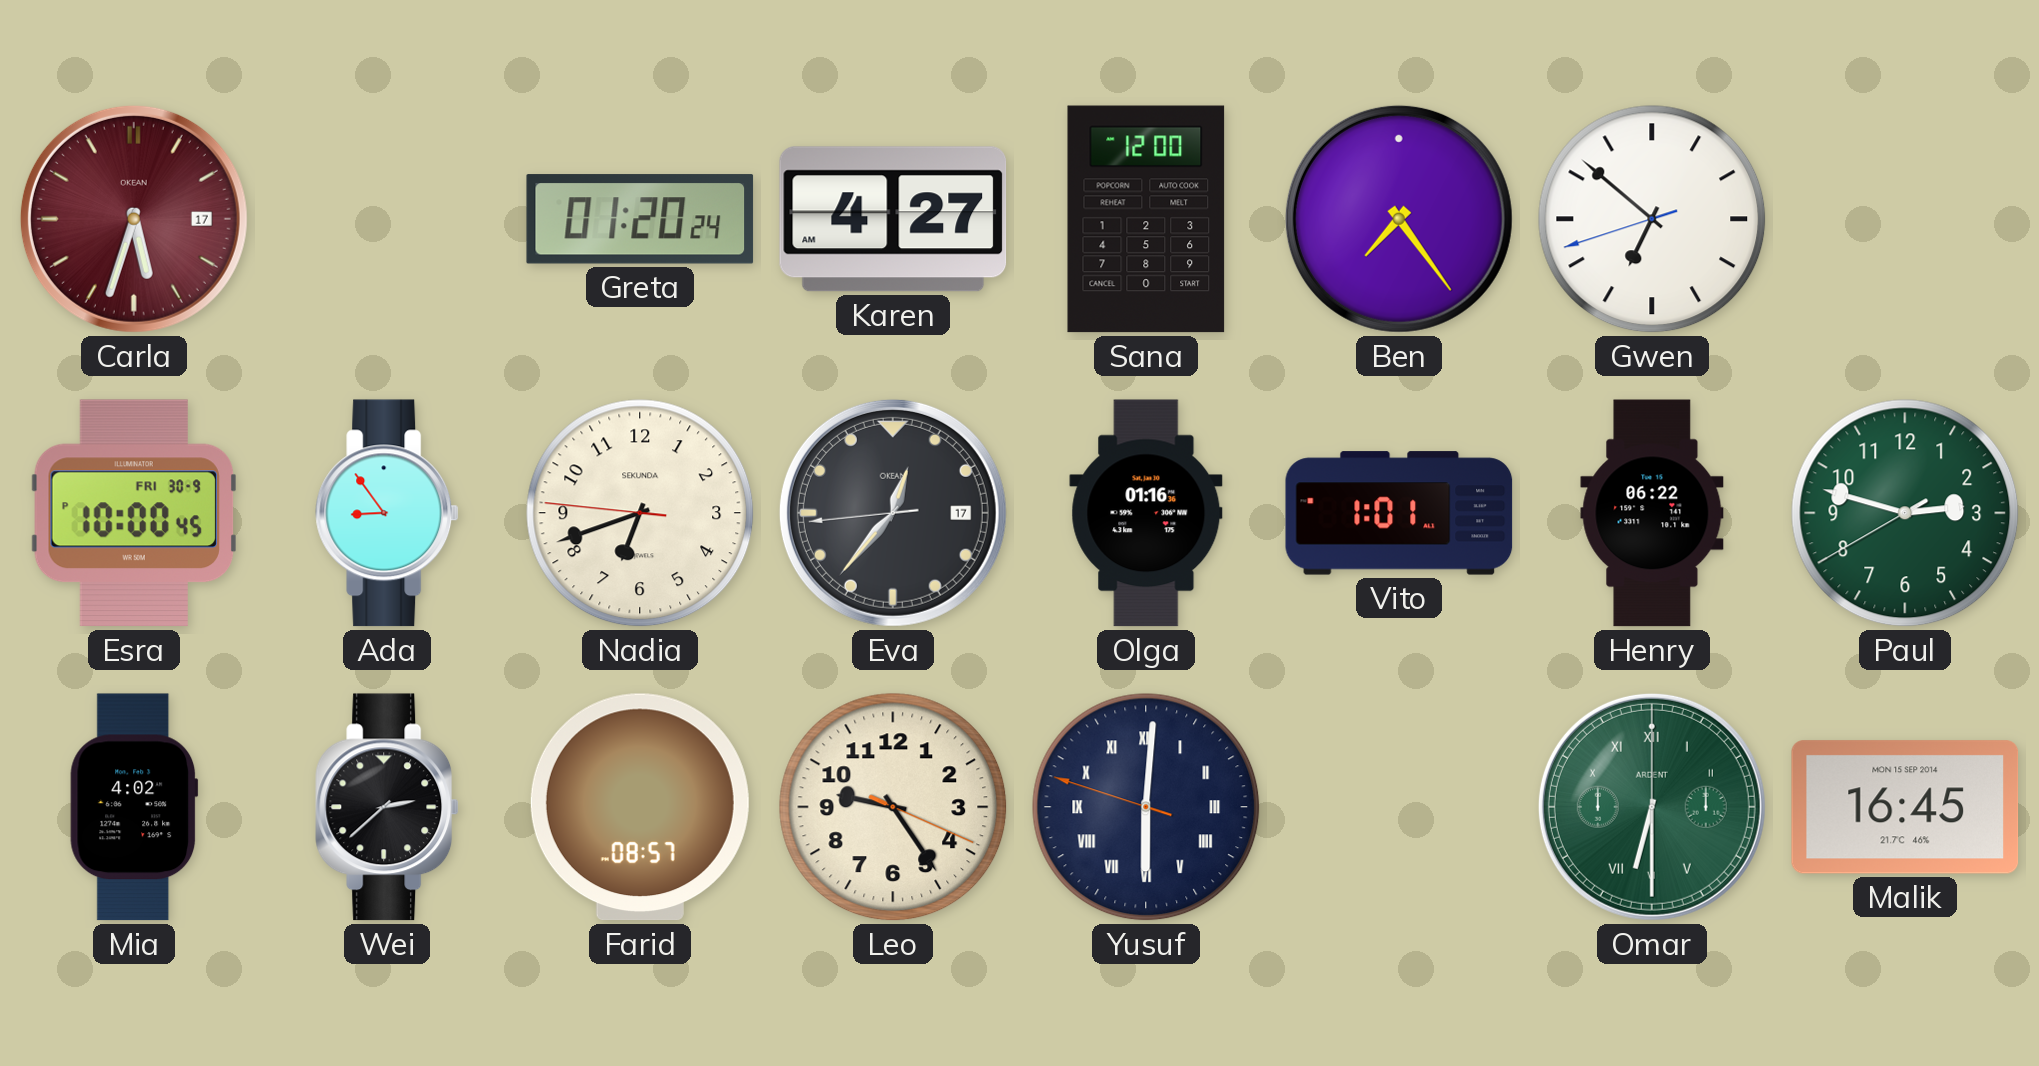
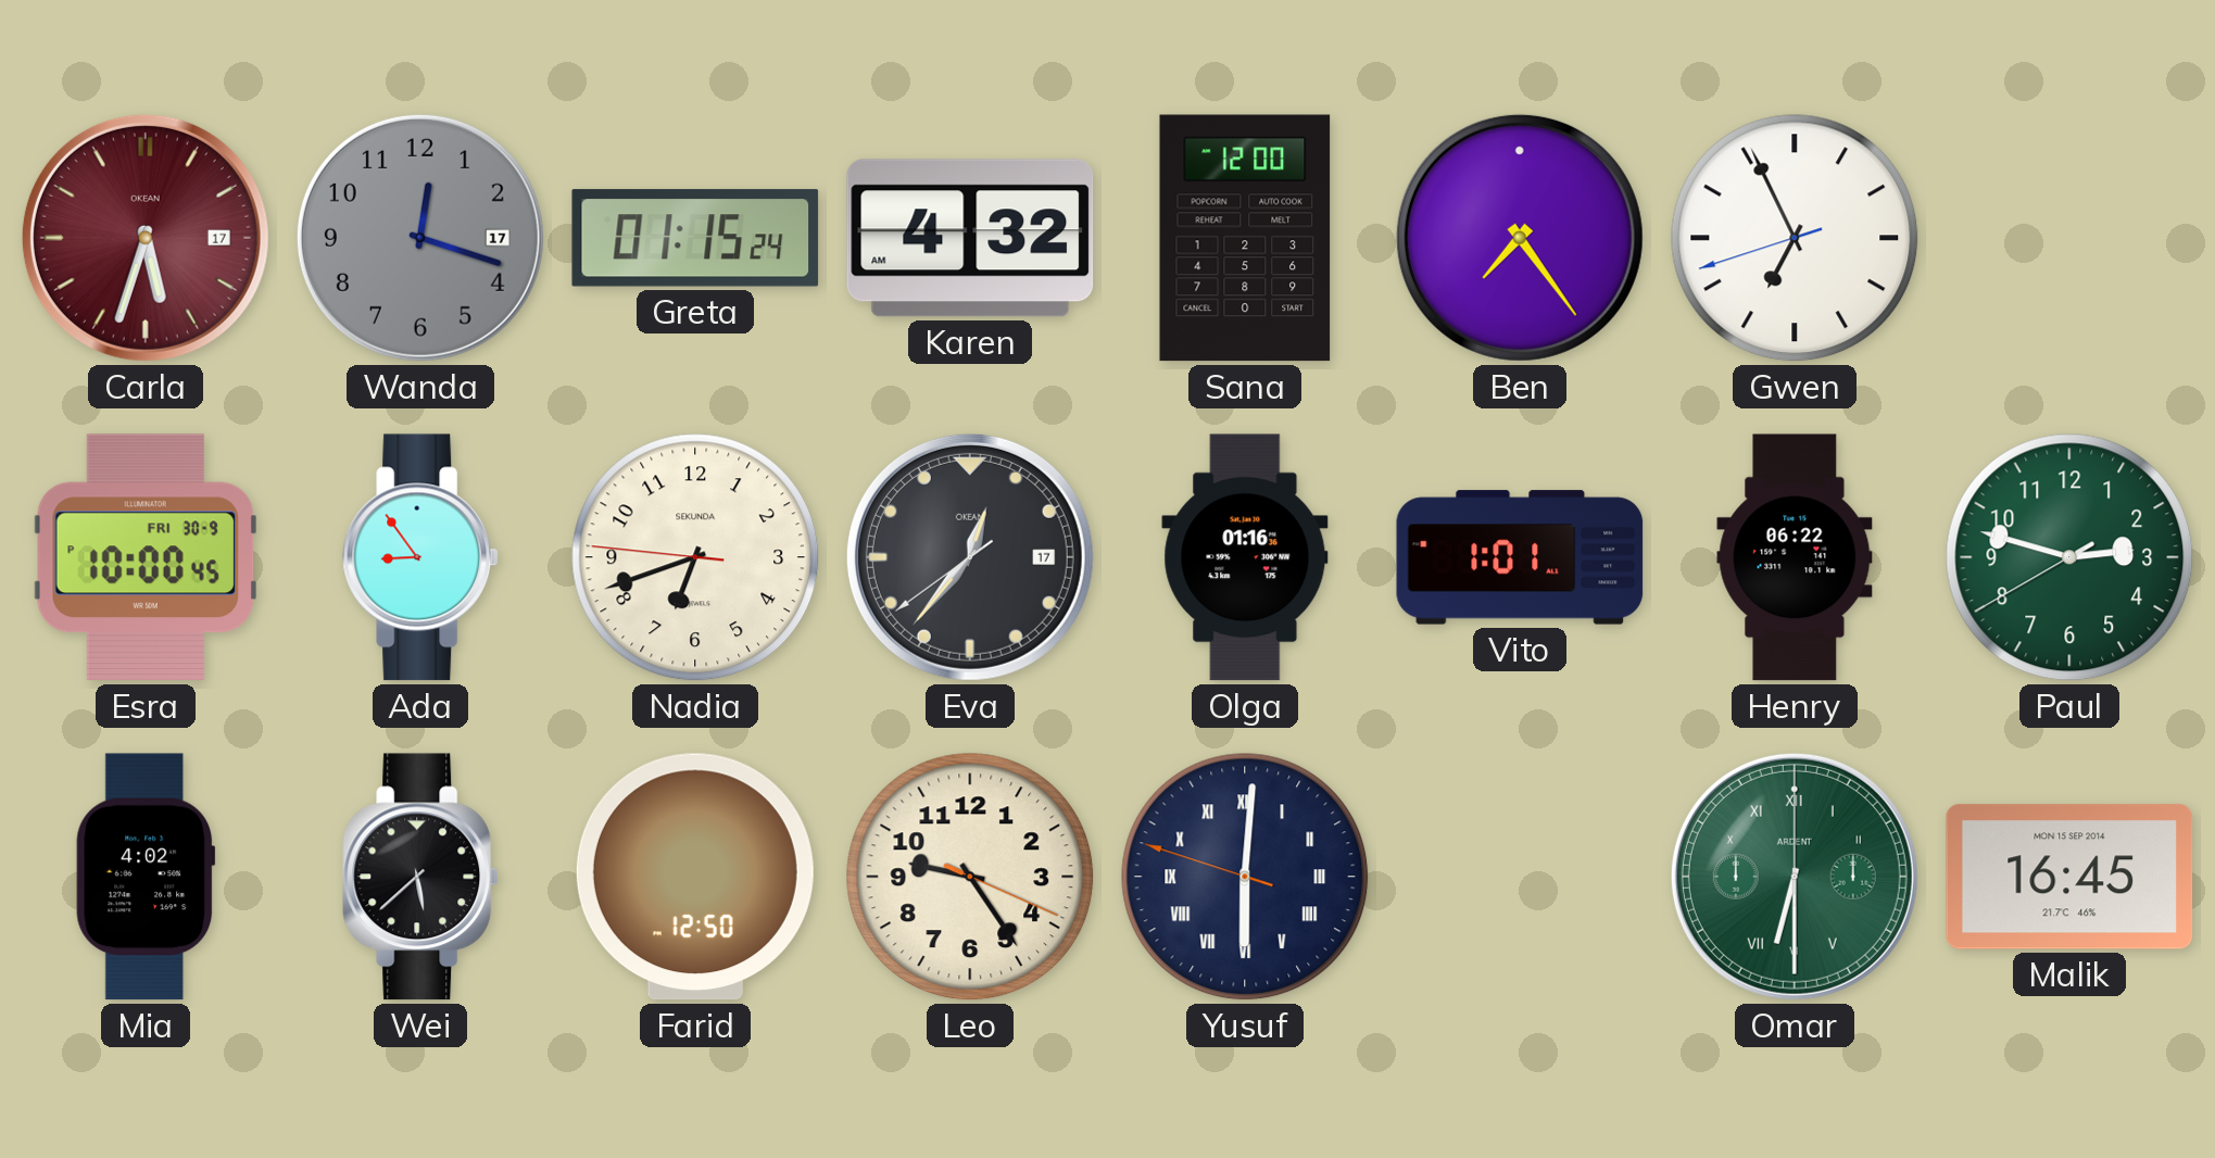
Wanda: none -> 12:18
Greta: 01:20 -> 01:15
Karen: 4:27 -> 4:32
Gwen: 6:51 -> 6:55
Eva: 12:36:44 -> 12:36:39
Wei: 2:38 -> 5:38
Farid: 08:57 -> 12:50
